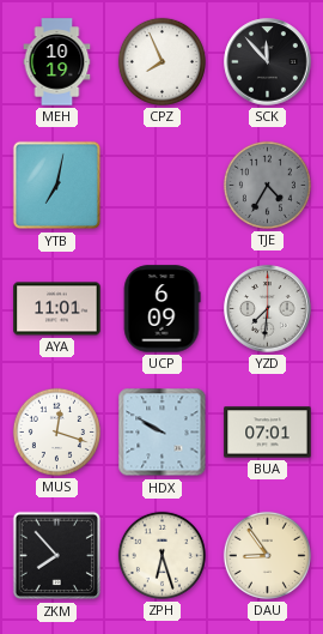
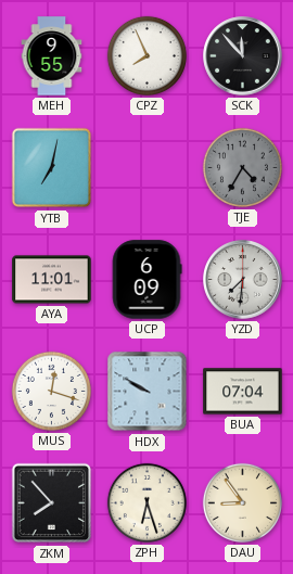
MEH: 10:19 -> 9:55
BUA: 07:01 -> 07:04
